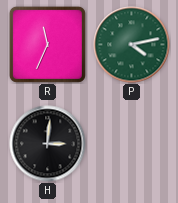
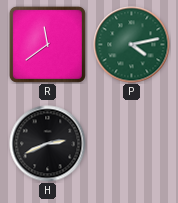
R: 11:34 -> 11:39
H: 3:01 -> 2:41
